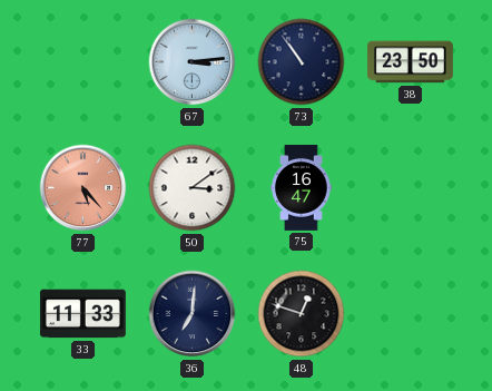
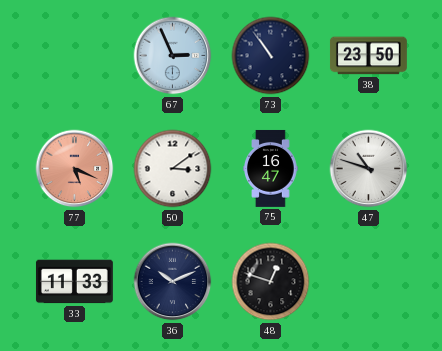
67: 3:14 -> 2:56
77: 5:23 -> 5:19
47: none -> 10:48
36: 7:01 -> 10:11
